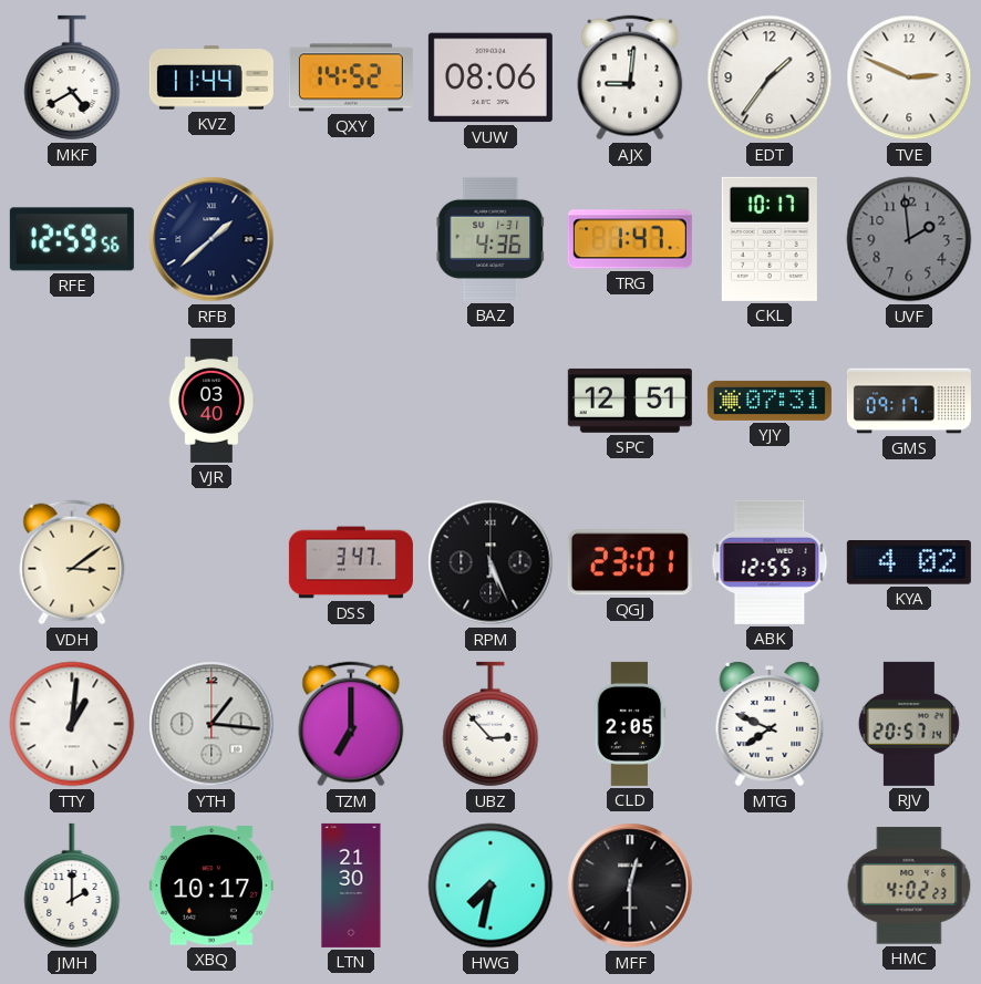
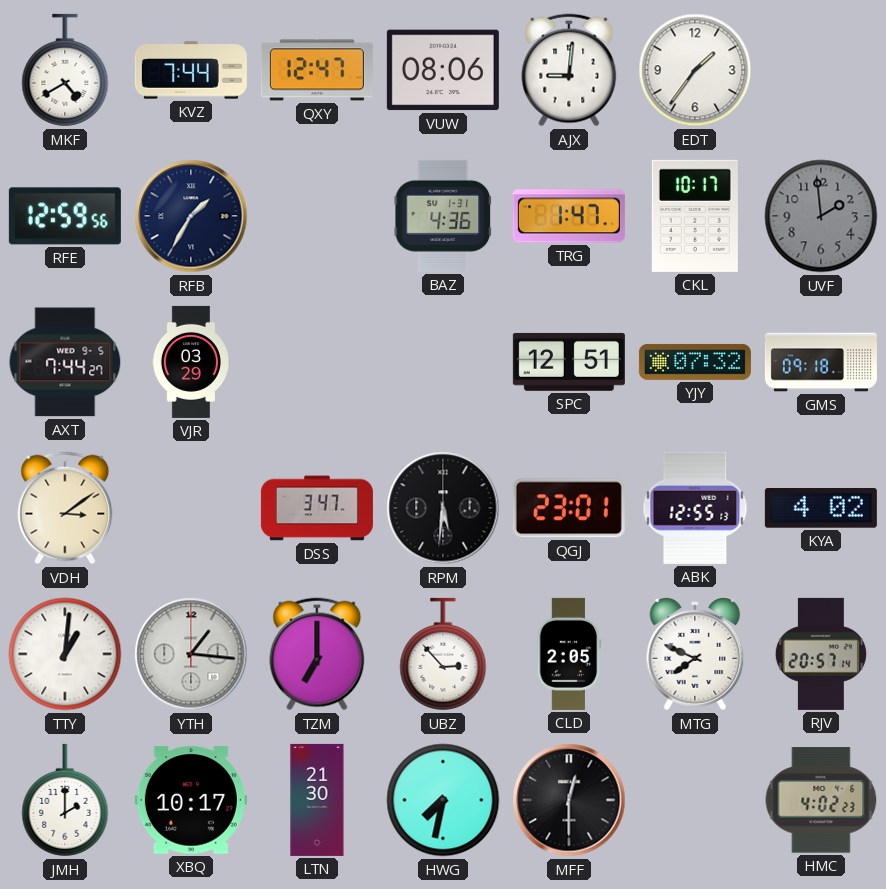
KVZ: 11:44 -> 7:44
QXY: 14:52 -> 12:47
TVE: 2:49 -> none
RFB: 1:38 -> 1:35
AXT: none -> 7:44
VJR: 03:40 -> 03:29
YJY: 07:31 -> 07:32
GMS: 09:17 -> 09:18
RPM: 5:26 -> 5:31
